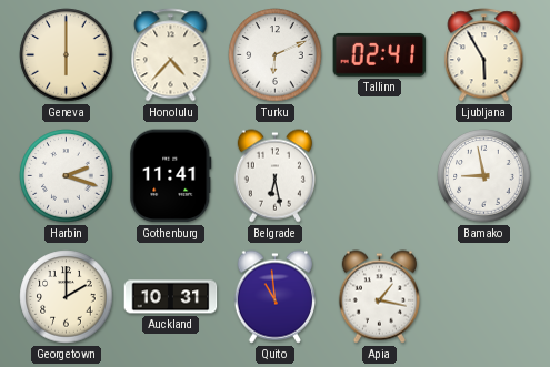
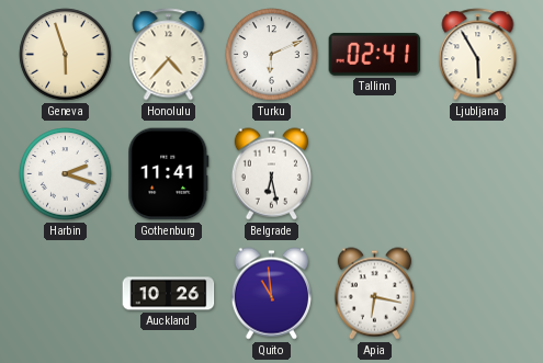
Geneva: 6:00 -> 5:57
Bamako: 8:58 -> none
Georgetown: 2:00 -> none
Auckland: 10:31 -> 10:26
Apia: 1:17 -> 6:17
